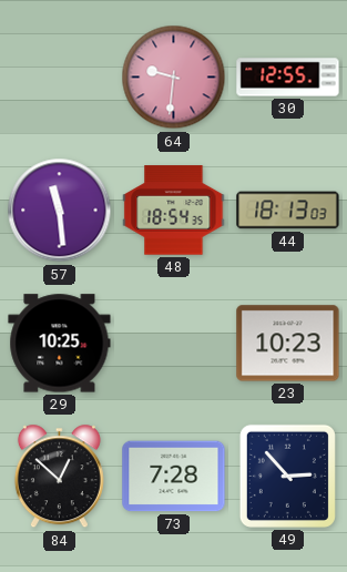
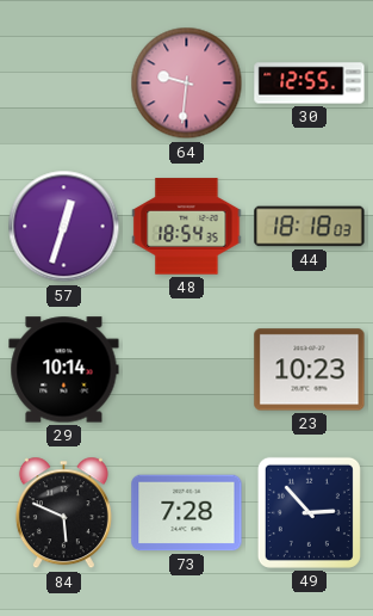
57: 11:29 -> 12:33
44: 18:13 -> 18:18
29: 10:25 -> 10:14
84: 12:52 -> 5:49
